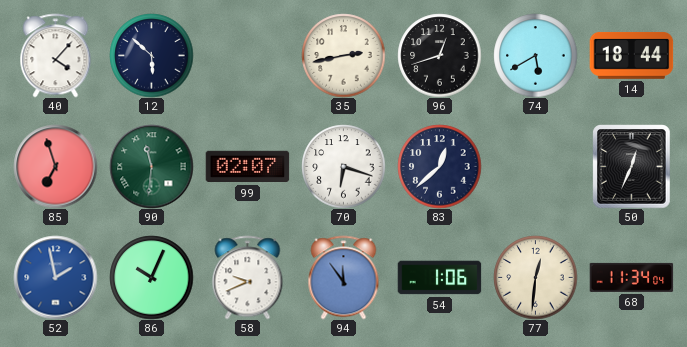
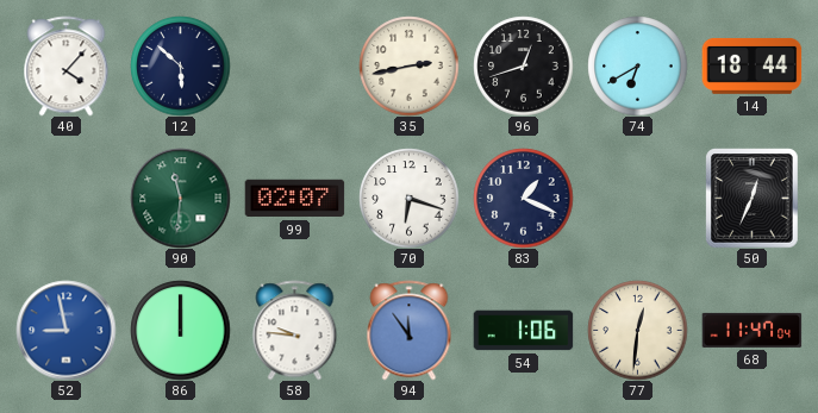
74: 5:40 -> 6:40
85: 6:57 -> none
83: 12:38 -> 1:19
52: 1:58 -> 8:58
86: 10:04 -> 12:00
58: 9:41 -> 9:46
68: 11:34 -> 11:47
